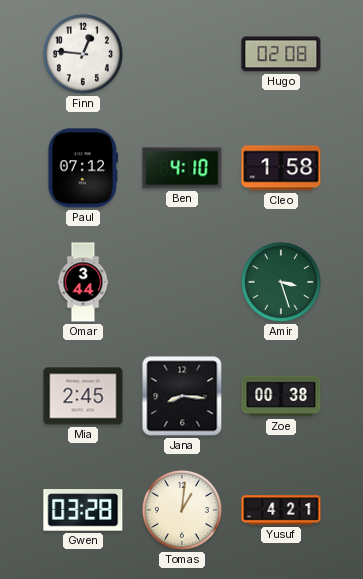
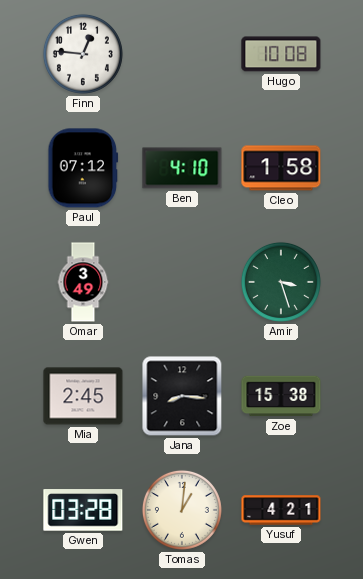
Hugo: 02:08 -> 10:08
Omar: 3:44 -> 3:49
Zoe: 00:38 -> 15:38
